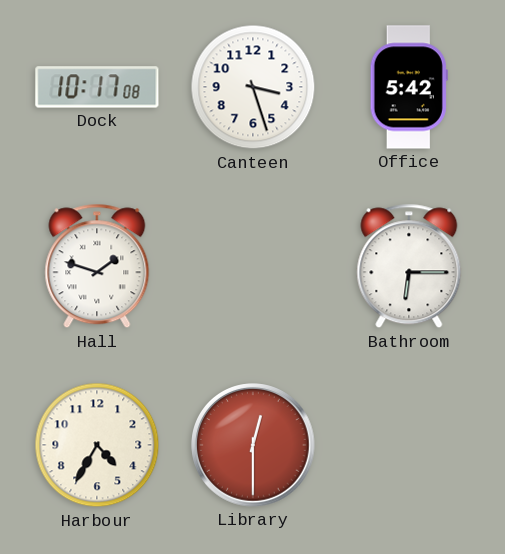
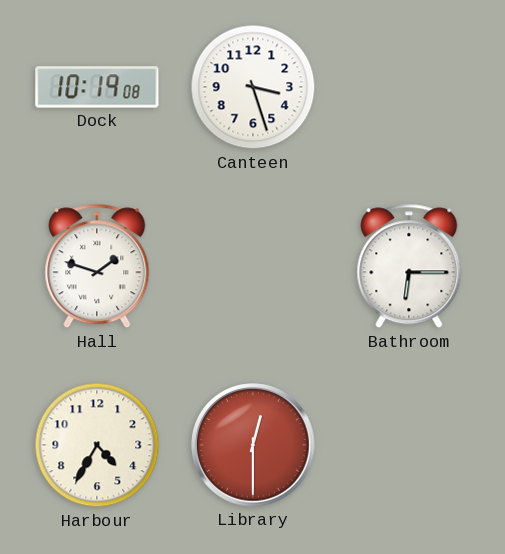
Dock: 10:17 -> 10:19
Office: 5:42 -> none
